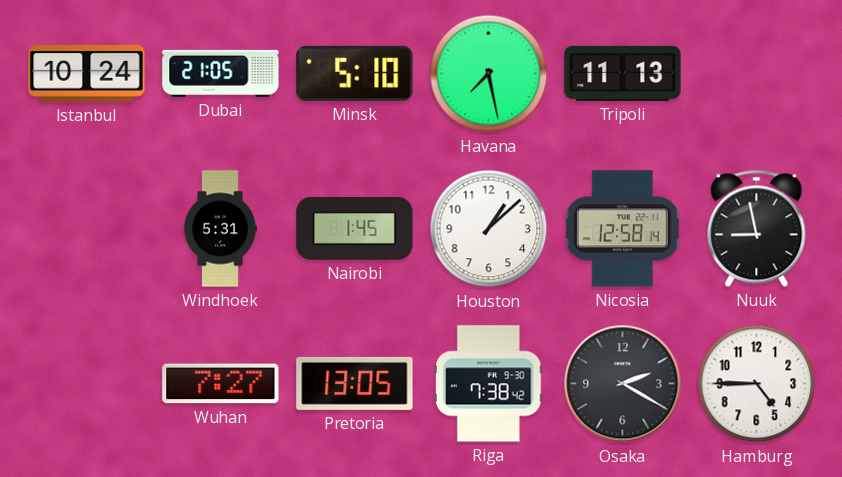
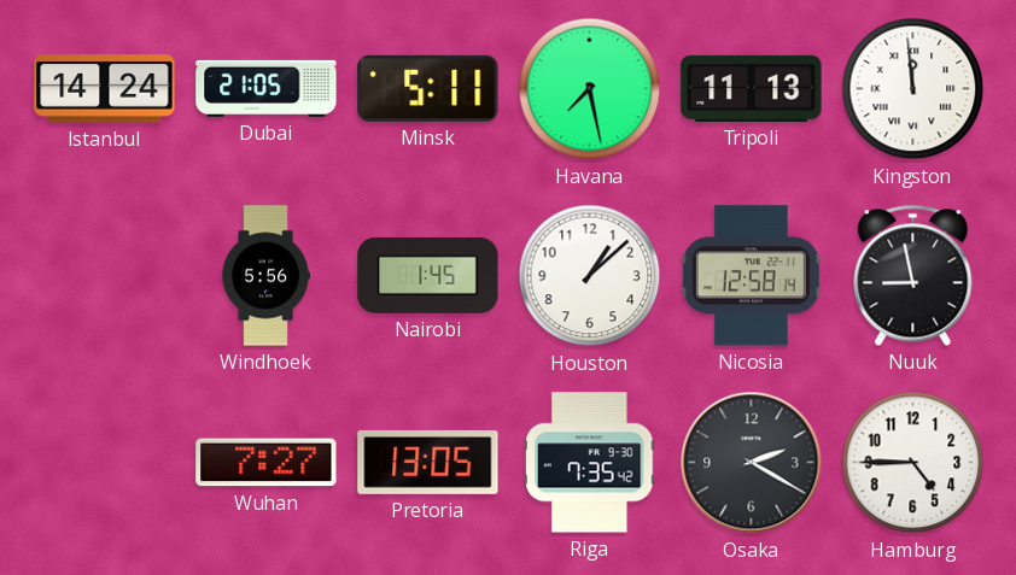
Istanbul: 10:24 -> 14:24
Minsk: 5:10 -> 5:11
Kingston: none -> 11:59
Windhoek: 5:31 -> 5:56
Riga: 7:38 -> 7:35
